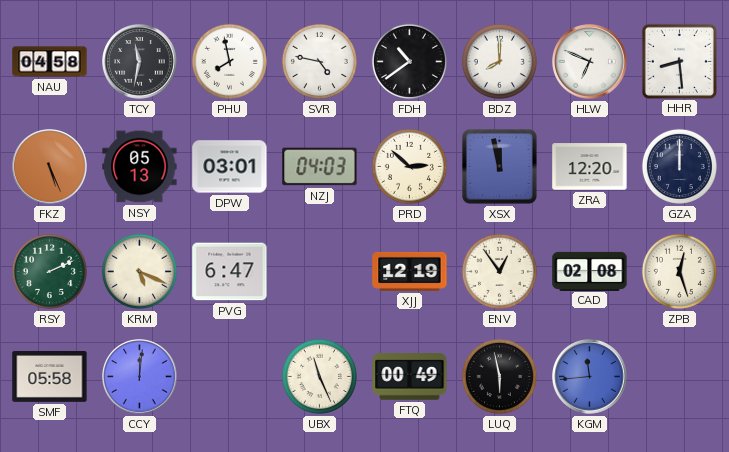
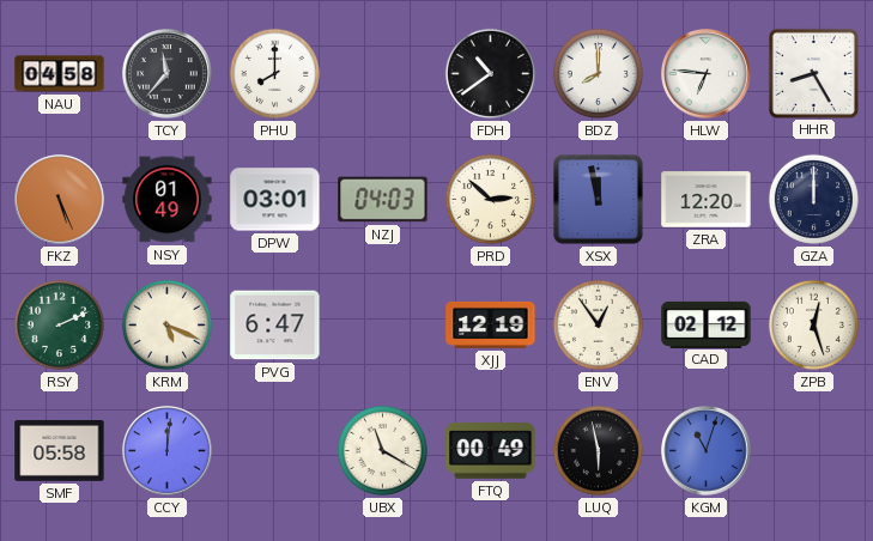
TCY: 11:32 -> 11:37
PHU: 7:58 -> 8:00
SVR: 4:47 -> none
HLW: 6:49 -> 6:46
HHR: 8:29 -> 8:25
NSY: 05:13 -> 01:49
CAD: 02:08 -> 02:12
UBX: 11:26 -> 11:20
KGM: 11:44 -> 11:03
